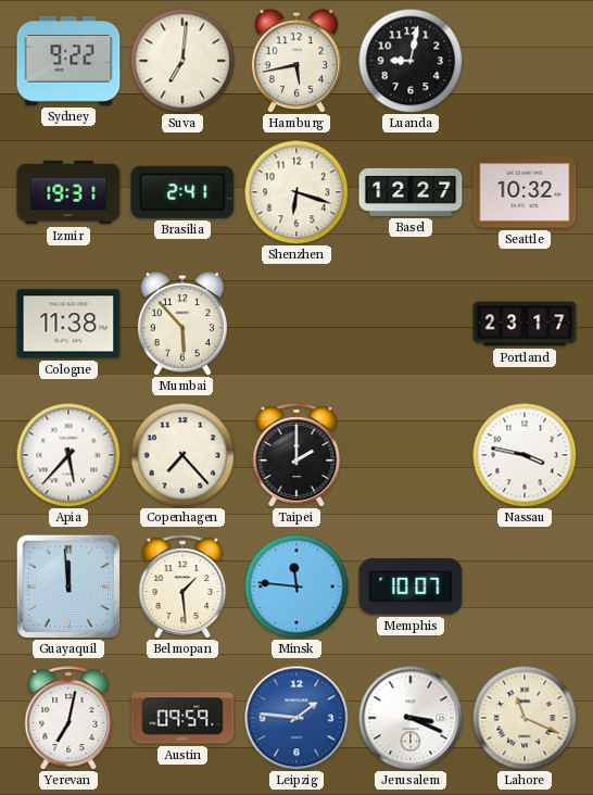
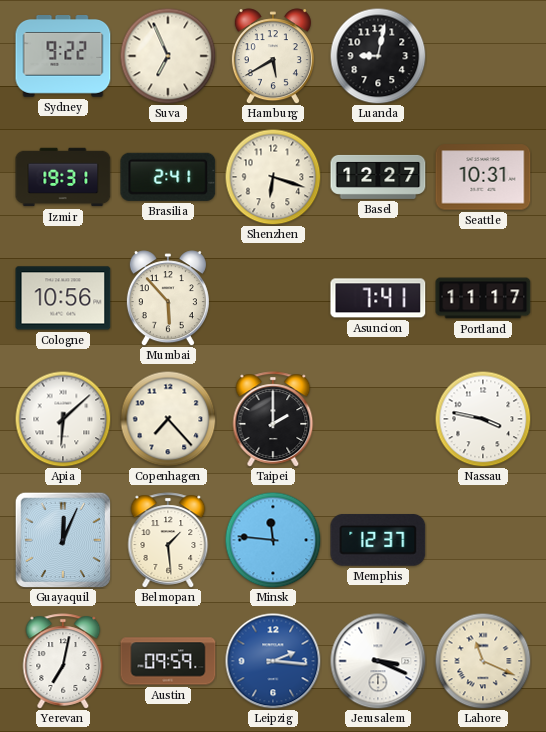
Suva: 7:01 -> 6:56
Hamburg: 5:43 -> 5:40
Seattle: 10:32 -> 10:31
Cologne: 11:38 -> 10:56
Asuncion: none -> 7:41
Portland: 23:17 -> 11:17
Apia: 5:37 -> 6:08
Guayaquil: 11:59 -> 12:04
Memphis: 10:07 -> 12:37
Leipzig: 1:46 -> 2:16
